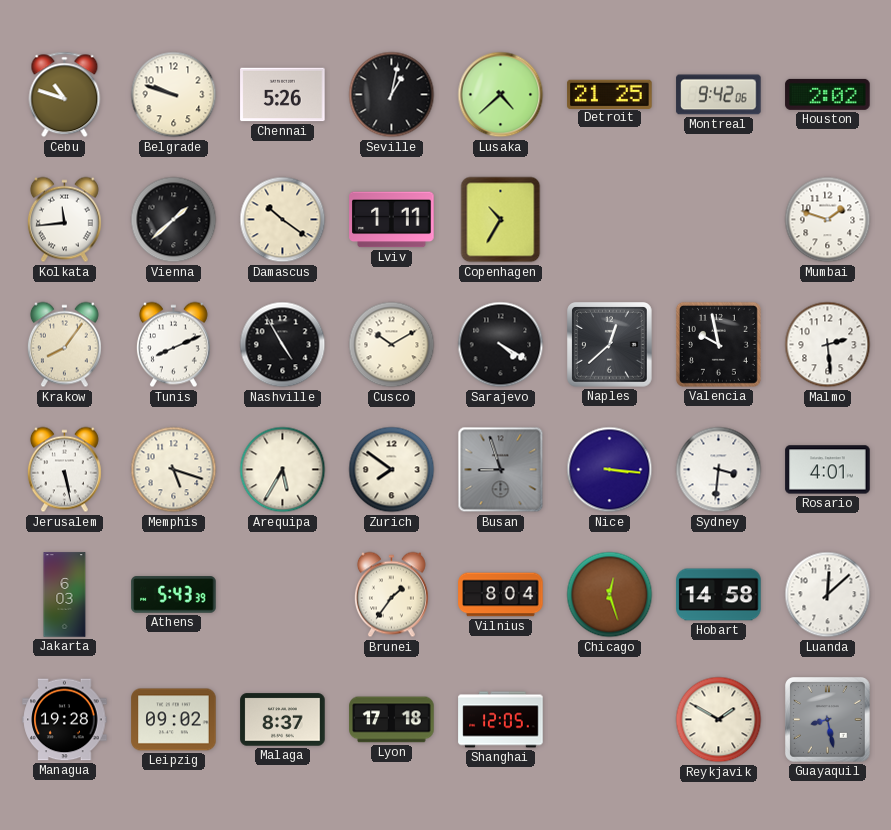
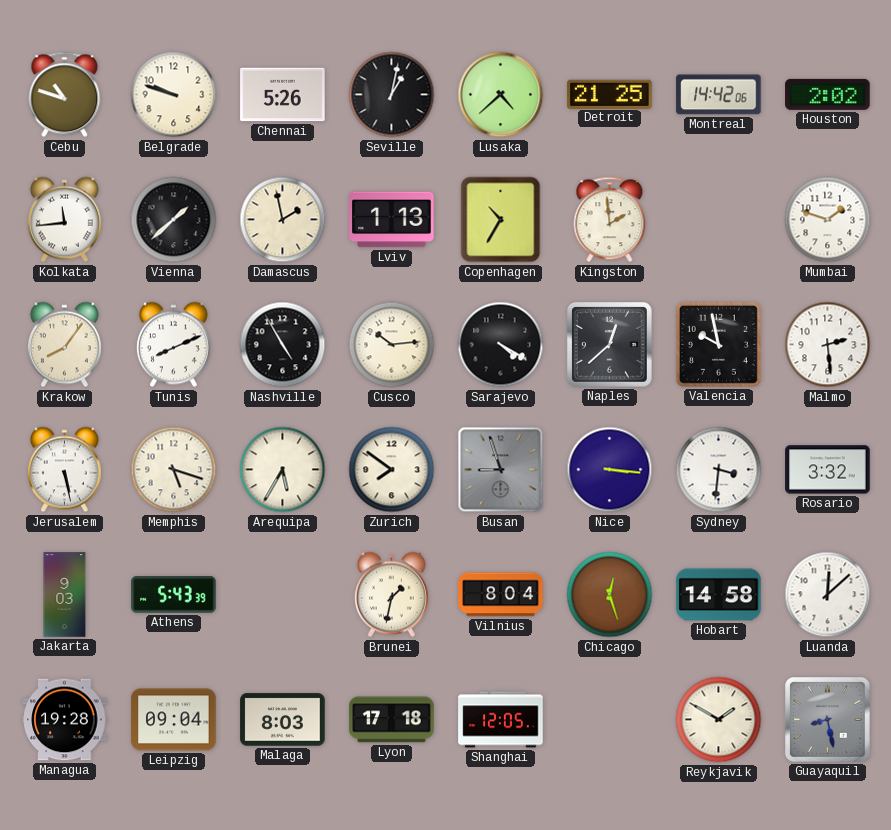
Montreal: 9:42 -> 14:42
Damascus: 10:21 -> 1:58
Lviv: 1:11 -> 1:13
Kingston: none -> 1:59
Cusco: 10:10 -> 10:14
Rosario: 4:01 -> 3:32
Jakarta: 6:03 -> 9:03
Brunei: 1:36 -> 1:32
Leipzig: 09:02 -> 09:04
Malaga: 8:37 -> 8:03
